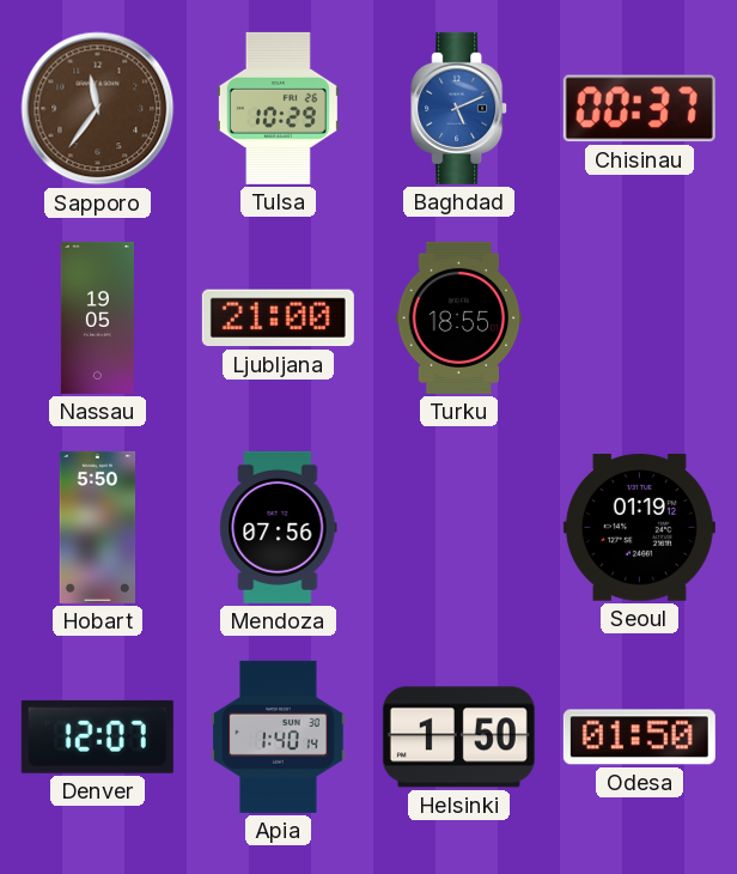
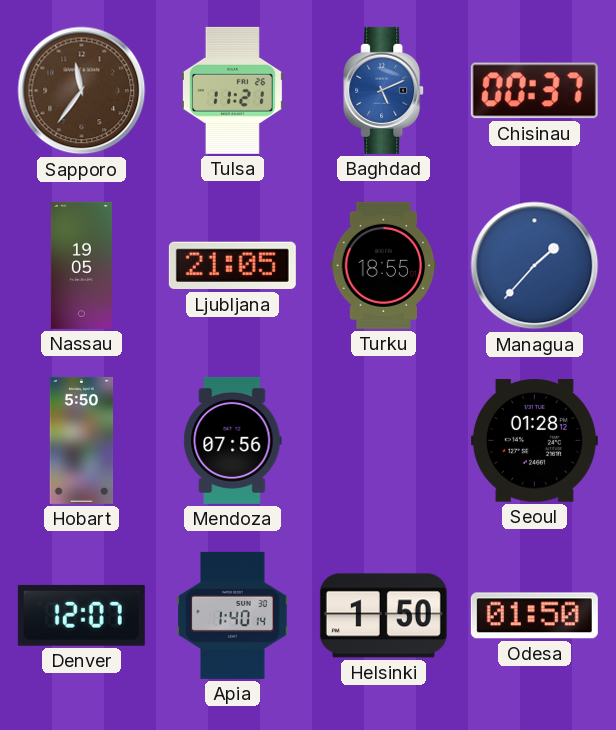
Tulsa: 10:29 -> 11:21
Ljubljana: 21:00 -> 21:05
Managua: none -> 1:37
Seoul: 01:19 -> 01:28
